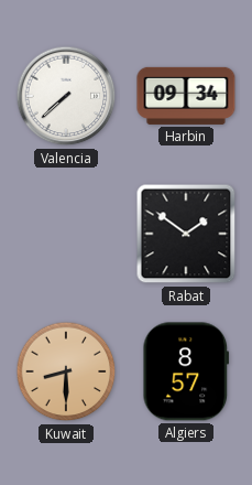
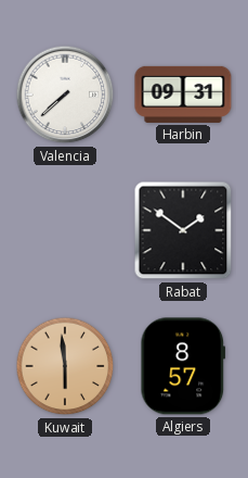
Harbin: 09:34 -> 09:31
Kuwait: 8:30 -> 5:59
